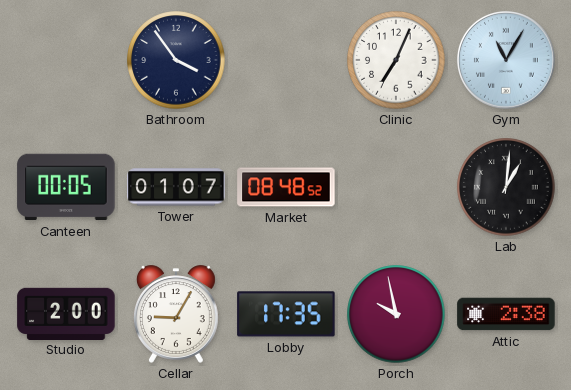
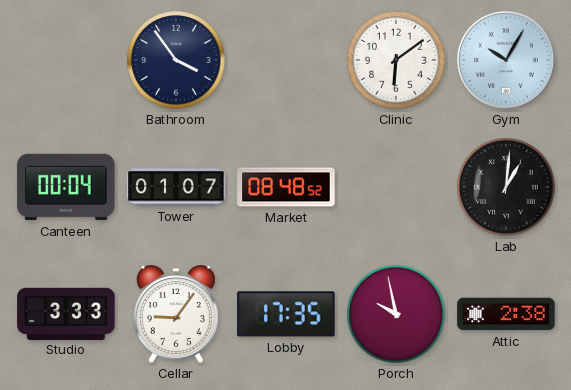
Clinic: 7:04 -> 6:09
Gym: 11:05 -> 10:05
Canteen: 00:05 -> 00:04
Studio: 2:00 -> 3:33
Cellar: 9:05 -> 9:06
